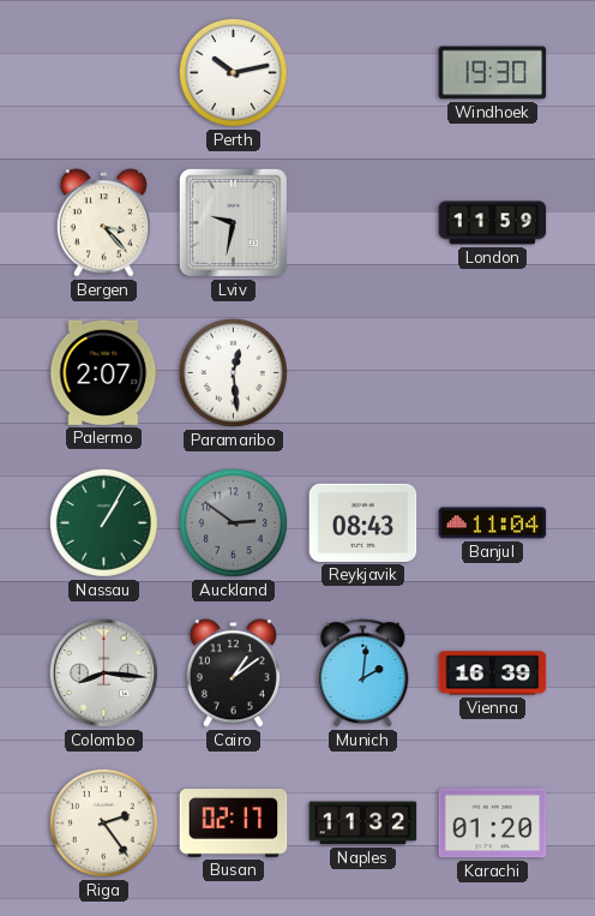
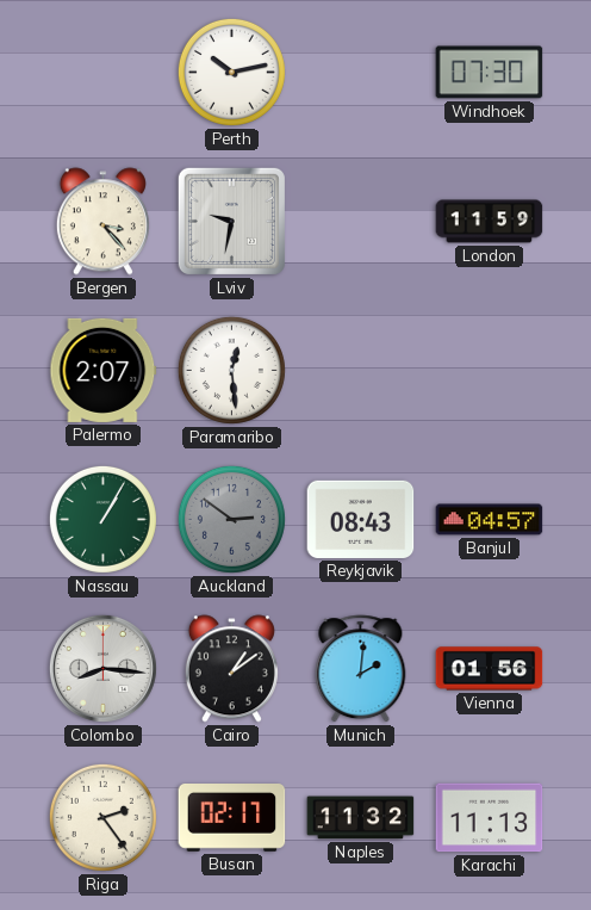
Windhoek: 19:30 -> 07:30
Banjul: 11:04 -> 04:57
Vienna: 16:39 -> 01:56
Karachi: 01:20 -> 11:13
